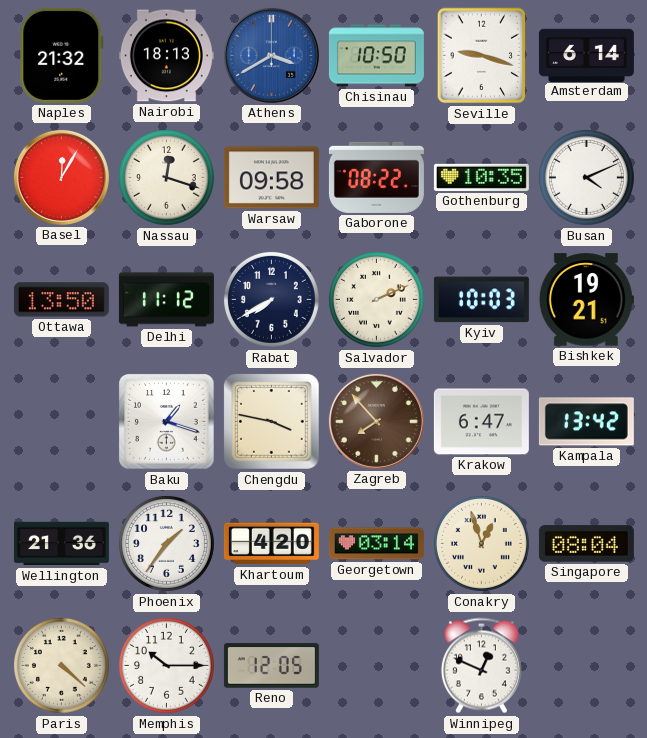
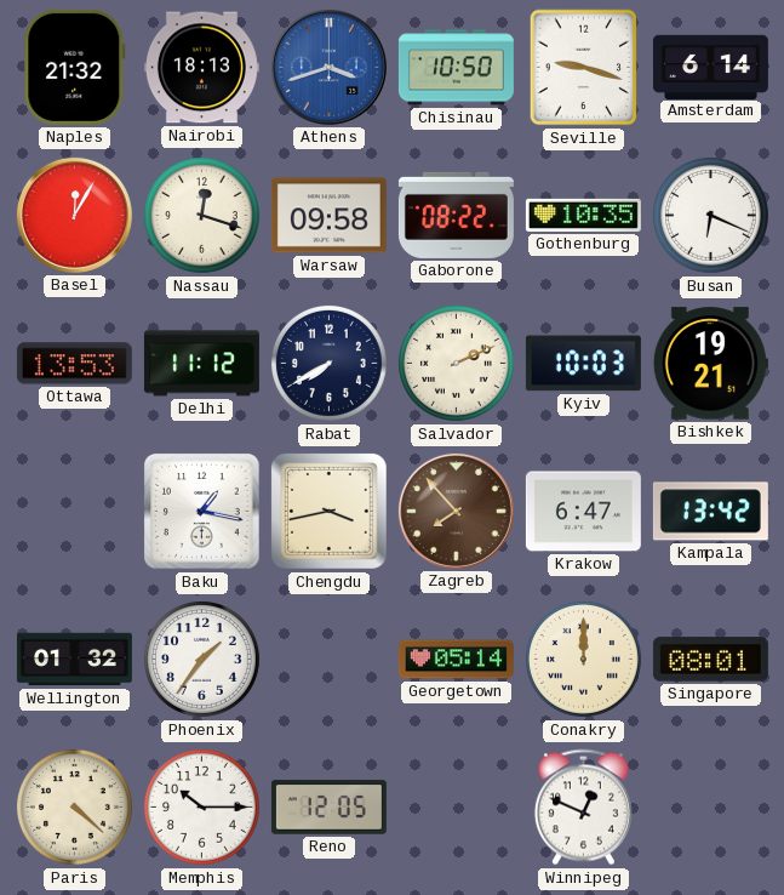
Athens: 3:40 -> 3:42
Busan: 4:11 -> 6:19
Ottawa: 13:50 -> 13:53
Baku: 1:18 -> 1:17
Chengdu: 3:47 -> 3:43
Wellington: 21:36 -> 01:32
Khartoum: 4:20 -> none
Georgetown: 03:14 -> 05:14
Conakry: 12:57 -> 12:00
Singapore: 08:04 -> 08:01
